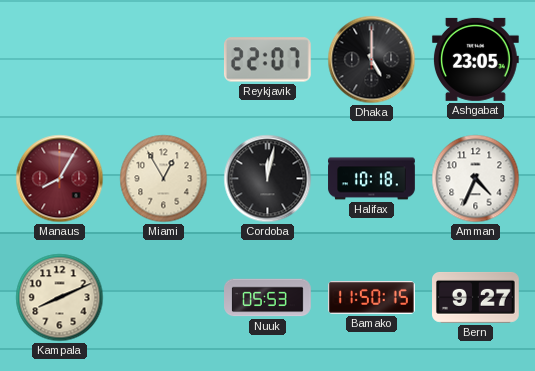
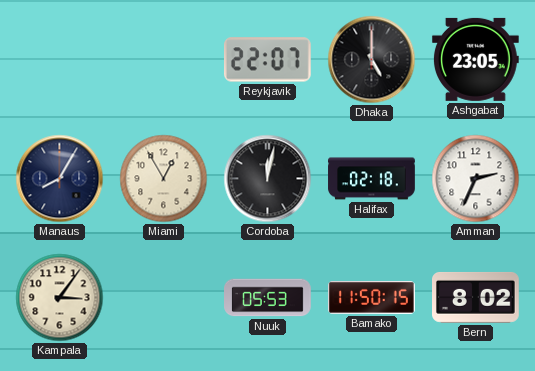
Manaus dial: burgundy -> navy
Halifax: 10:18 -> 02:18
Amman: 4:34 -> 2:34
Kampala: 8:11 -> 3:06
Bern: 9:27 -> 8:02
